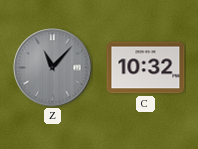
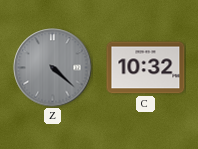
Z: 11:07 -> 4:22
